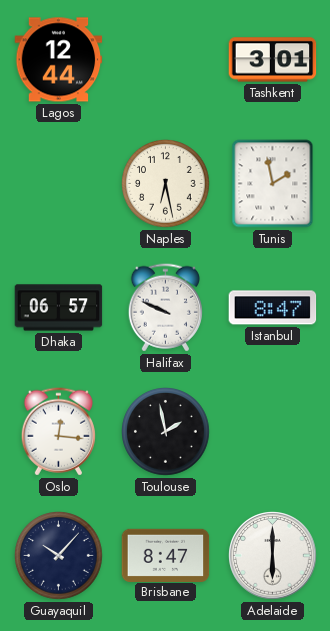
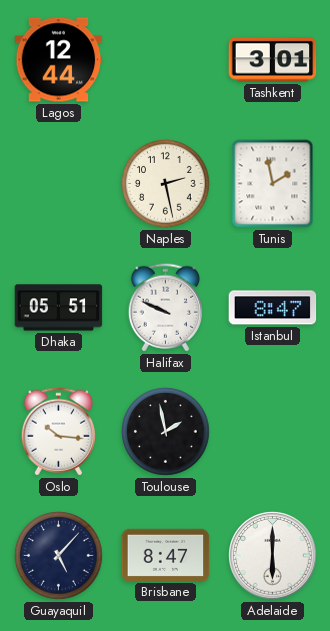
Naples: 6:28 -> 2:28
Dhaka: 06:57 -> 05:51
Oslo: 12:16 -> 10:16
Guayaquil: 10:07 -> 5:07
